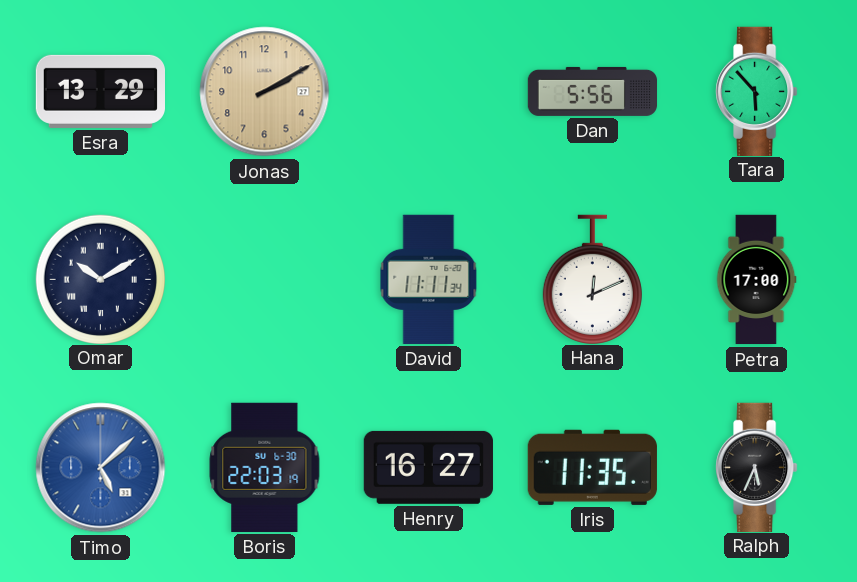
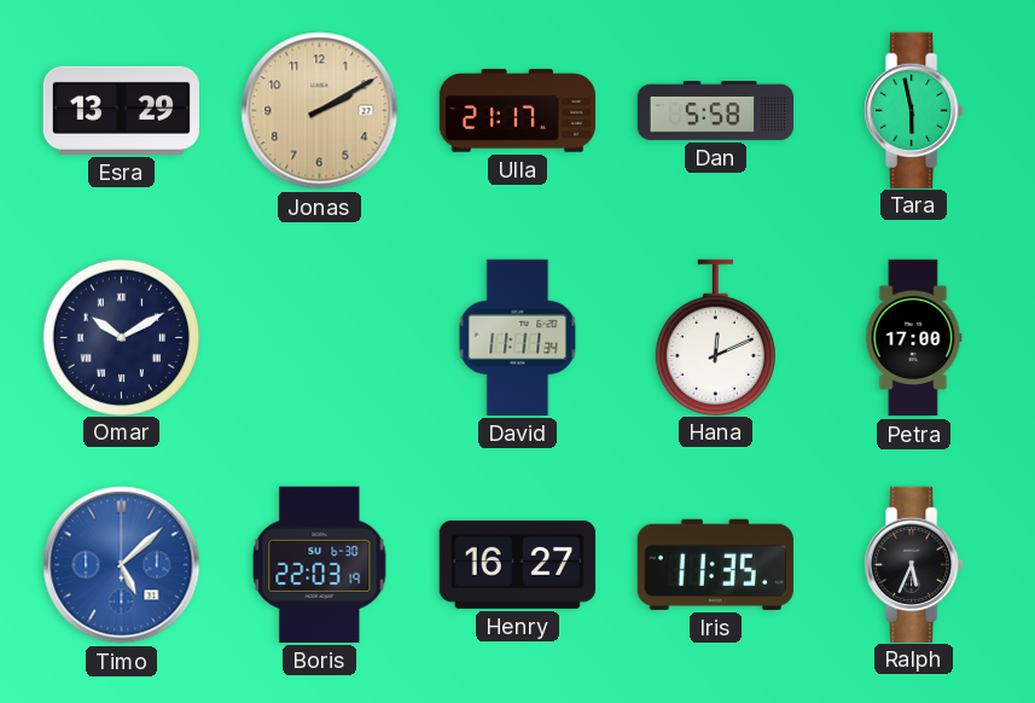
Ulla: none -> 21:17
Dan: 5:56 -> 5:58
Tara: 5:53 -> 5:58
